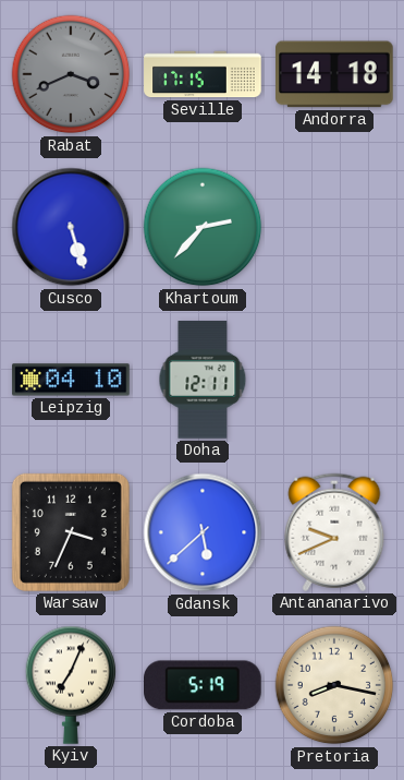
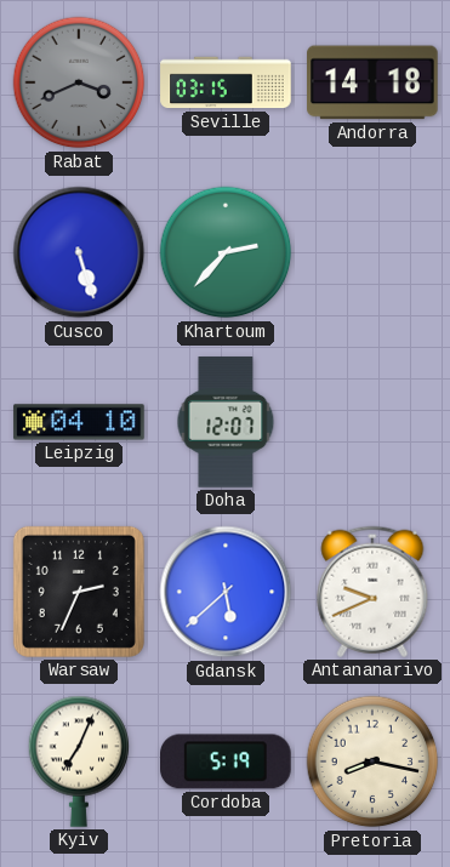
Seville: 17:15 -> 03:15
Doha: 12:11 -> 12:07
Warsaw: 3:34 -> 2:34
